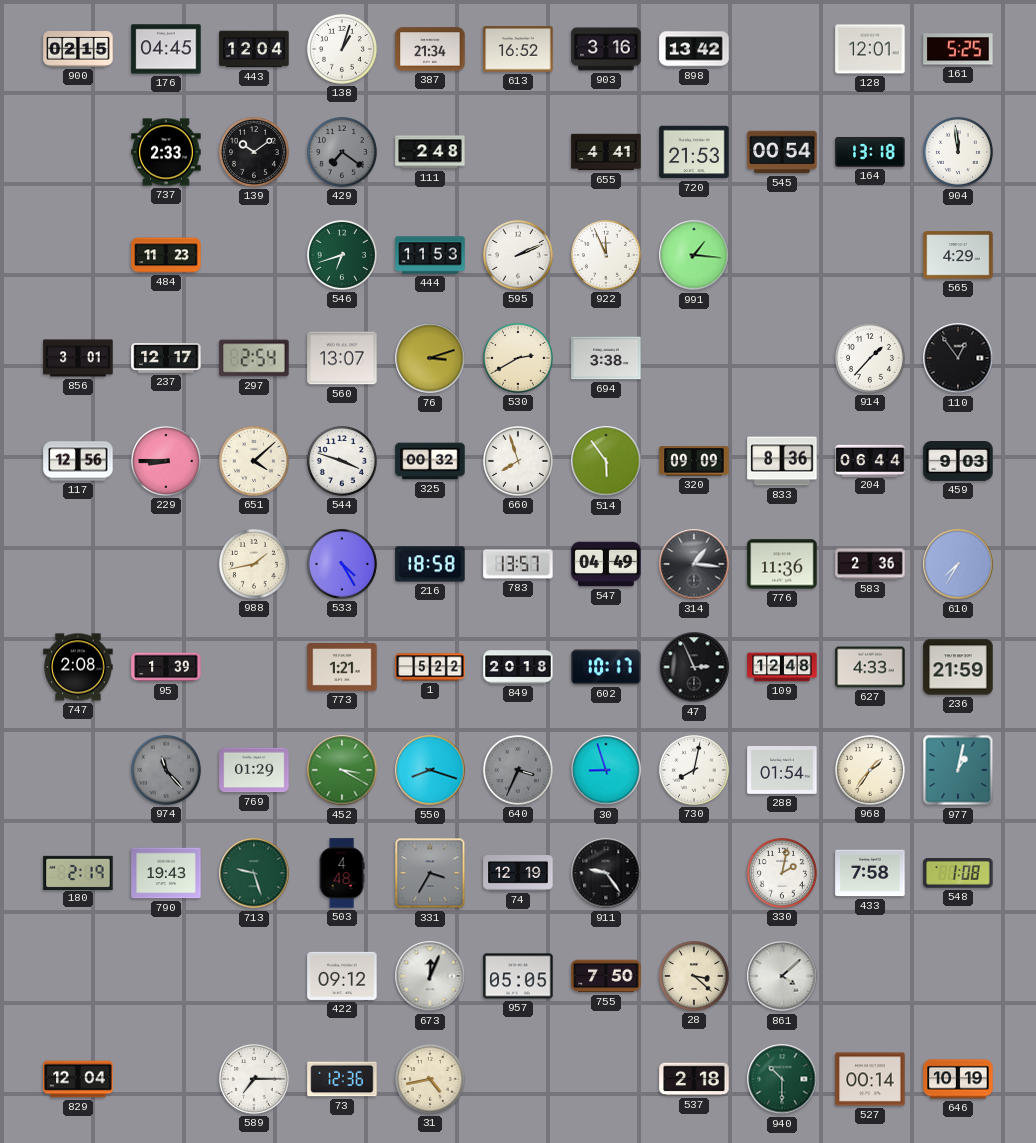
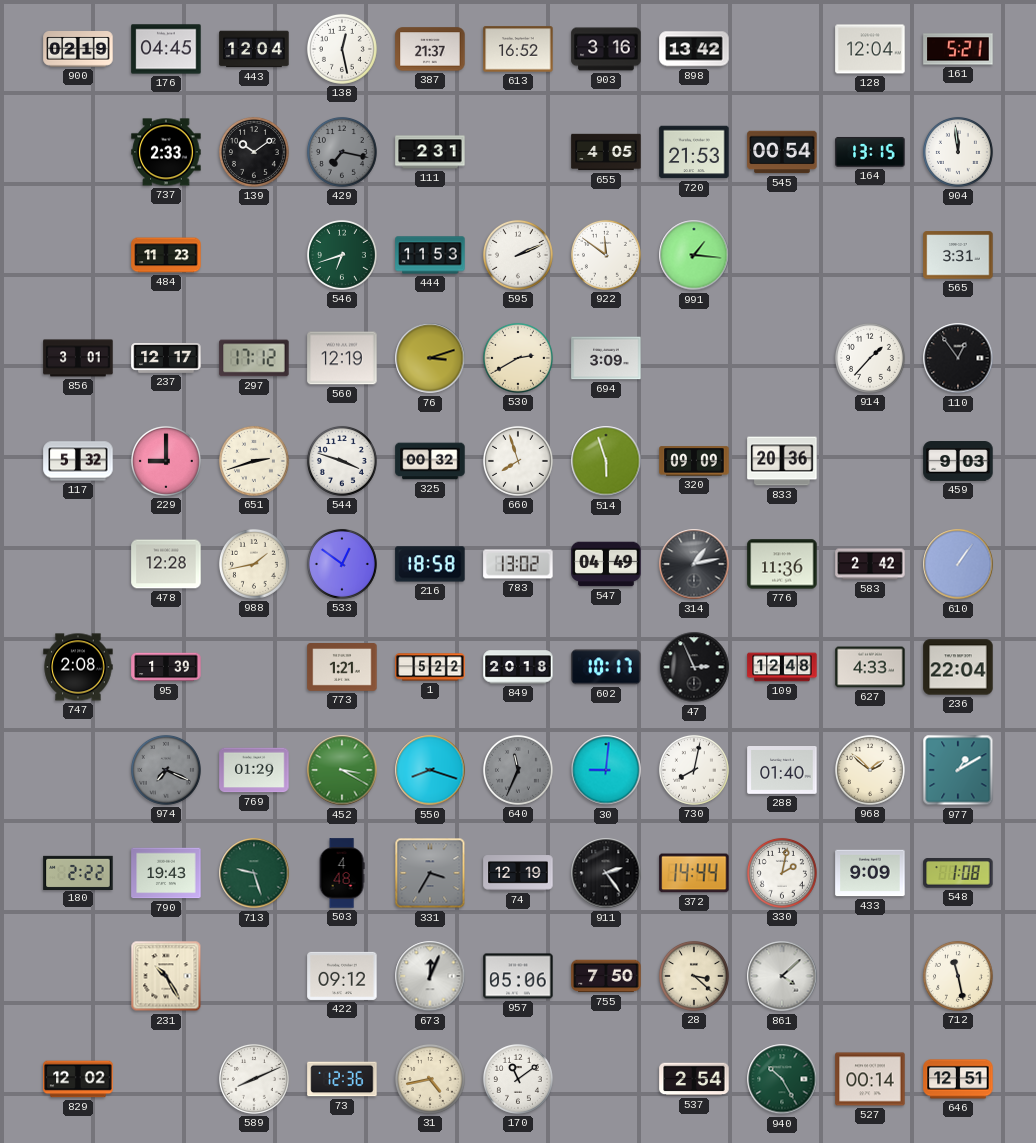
900: 02:15 -> 02:19
138: 1:03 -> 12:28
387: 21:34 -> 21:37
128: 12:01 -> 12:04
161: 5:25 -> 5:21
429: 7:21 -> 7:17
111: 2:48 -> 2:31
655: 4:41 -> 4:05
164: 13:18 -> 13:15
922: 11:56 -> 11:51
565: 4:29 -> 3:31
297: 2:54 -> 17:12
560: 13:07 -> 12:19
694: 3:38 -> 3:09
117: 12:56 -> 5:32
229: 8:45 -> 9:00
651: 4:08 -> 2:42
514: 5:54 -> 5:57
833: 8:36 -> 20:36
204: 06:44 -> none
478: none -> 12:28
533: 4:25 -> 12:51
783: 13:57 -> 13:02
314: 1:16 -> 1:13
583: 2:36 -> 2:42
610: 7:35 -> 1:06
236: 21:59 -> 22:04
974: 11:23 -> 7:19
640: 3:34 -> 11:34
30: 8:57 -> 9:01
288: 01:54 -> 01:40
968: 1:36 -> 1:52
977: 1:02 -> 1:10
180: 2:19 -> 2:22
911: 9:24 -> 2:24
372: none -> 14:44
433: 7:58 -> 9:09
231: none -> 10:25
957: 05:05 -> 05:06
712: none -> 11:28
829: 12:04 -> 12:02
589: 7:15 -> 8:11
170: none -> 11:09
537: 2:18 -> 2:54
940: 10:30 -> 10:25
646: 10:19 -> 12:51
